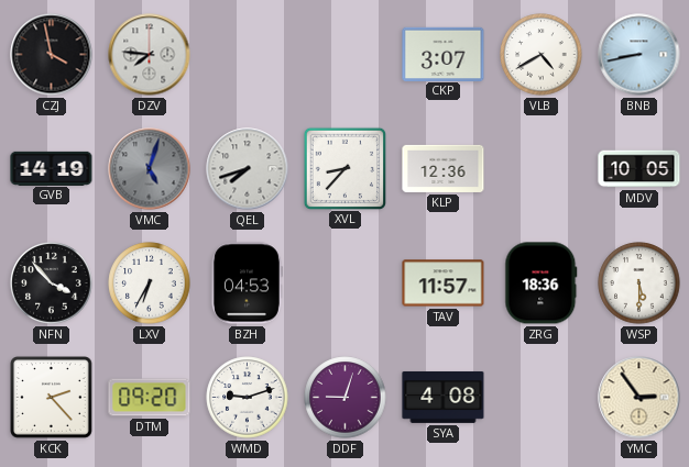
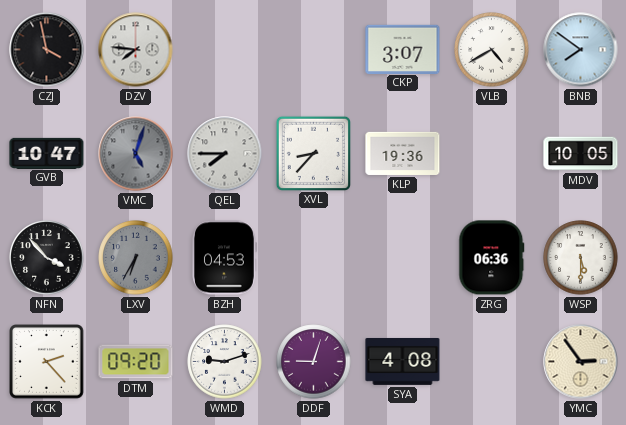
BNB: 8:43 -> 7:51
GVB: 14:19 -> 10:47
QEL: 7:42 -> 7:45
KLP: 12:36 -> 19:36
LXV dial: white -> grey
TAV: 11:57 -> none
ZRG: 18:36 -> 06:36
